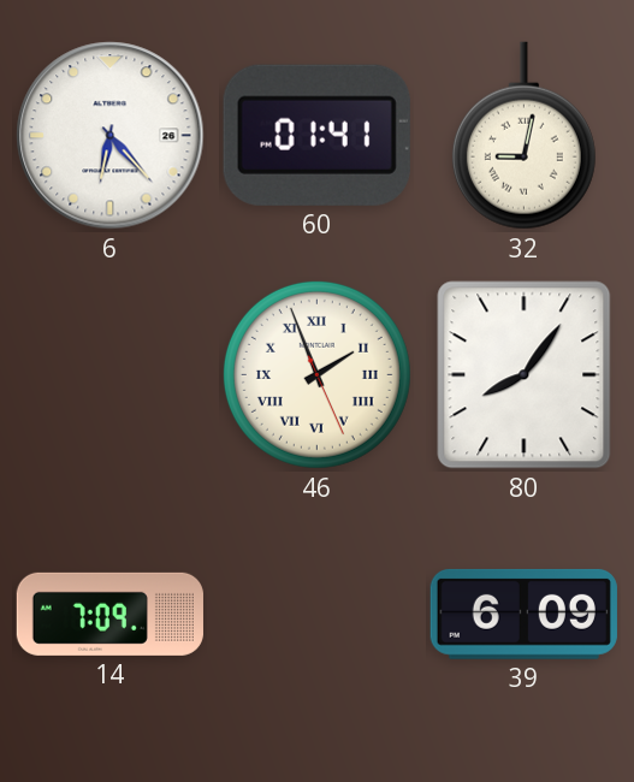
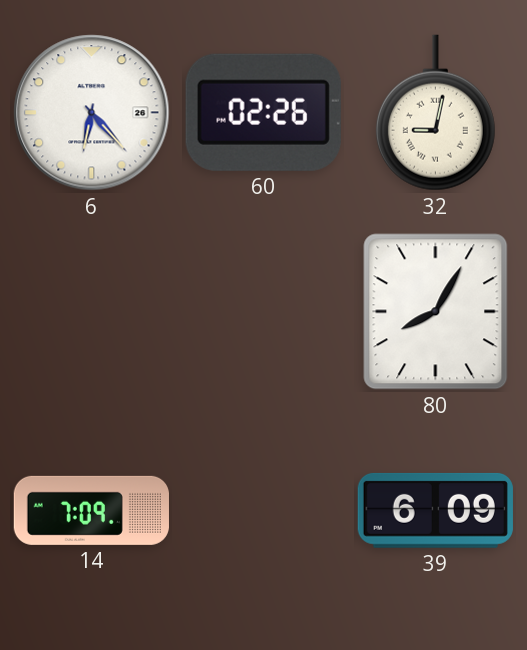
60: 01:41 -> 02:26
46: 1:56 -> none
80: 8:06 -> 8:05
